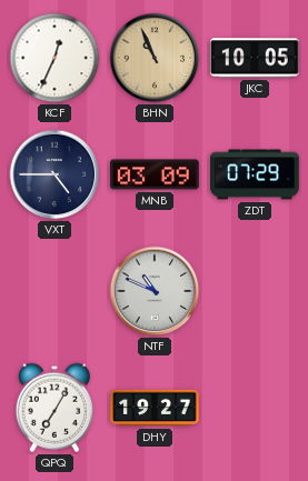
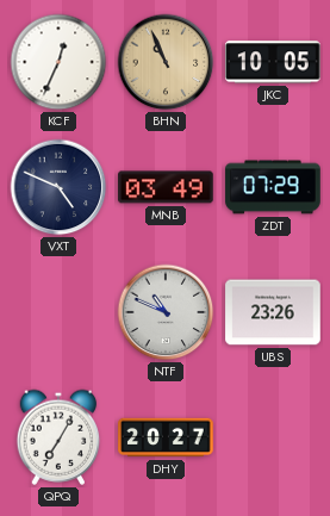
VXT: 4:45 -> 4:49
MNB: 03:09 -> 03:49
UBS: none -> 23:26
DHY: 19:27 -> 20:27
